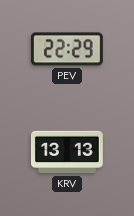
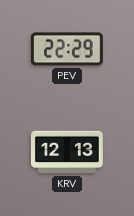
KRV: 13:13 -> 12:13
